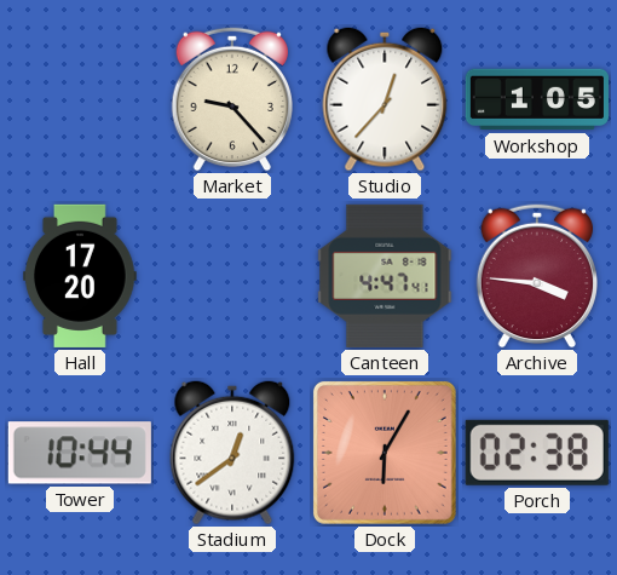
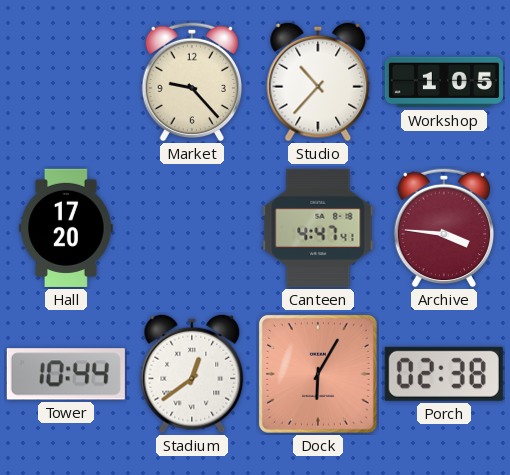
Studio: 12:37 -> 10:37
